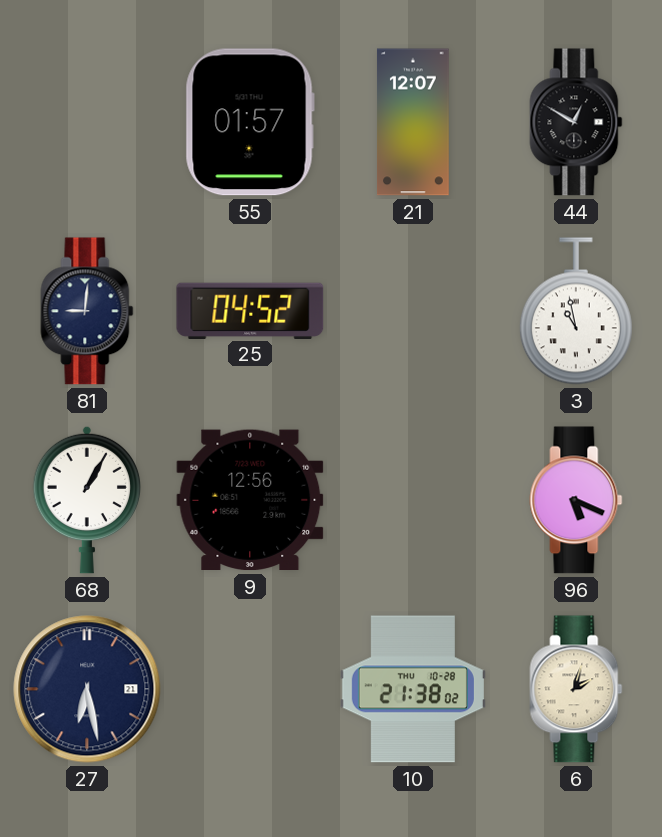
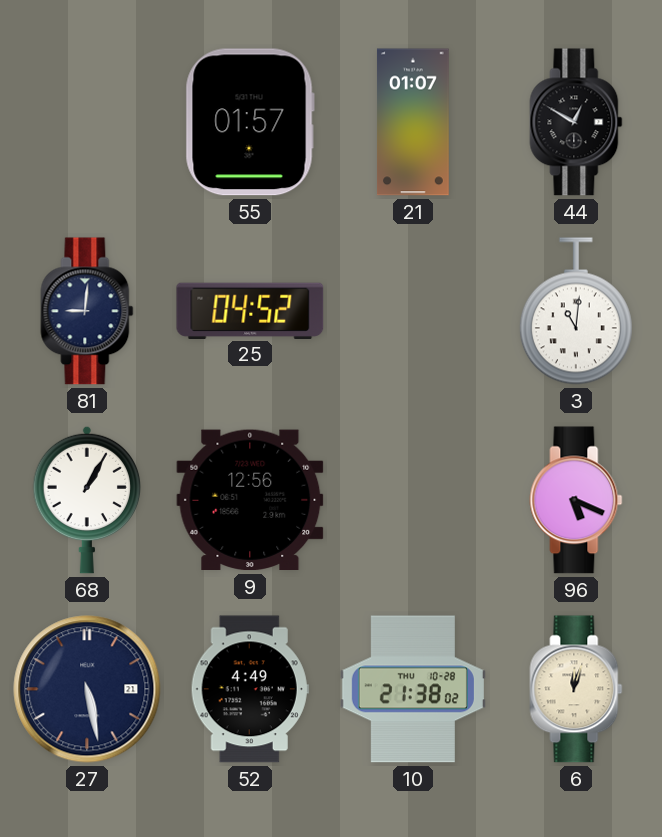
21: 12:07 -> 01:07
3: 10:58 -> 11:01
27: 6:28 -> 5:28
52: none -> 4:49
6: 2:03 -> 12:03
